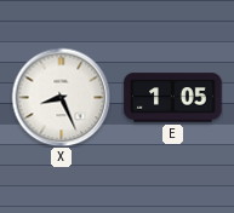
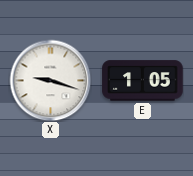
X: 8:26 -> 9:18
